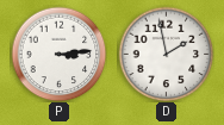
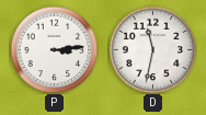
D: 1:58 -> 11:32
